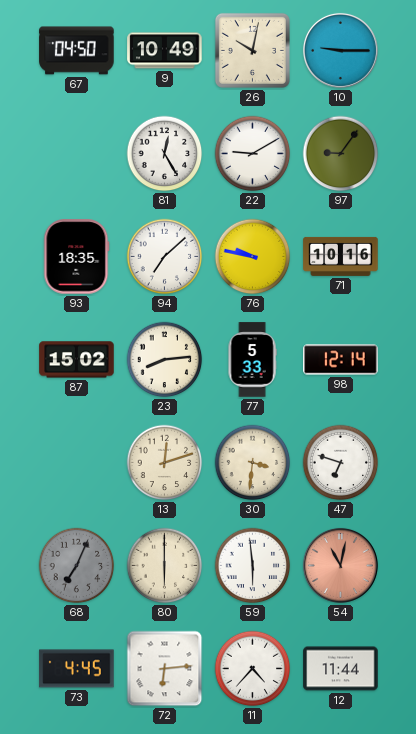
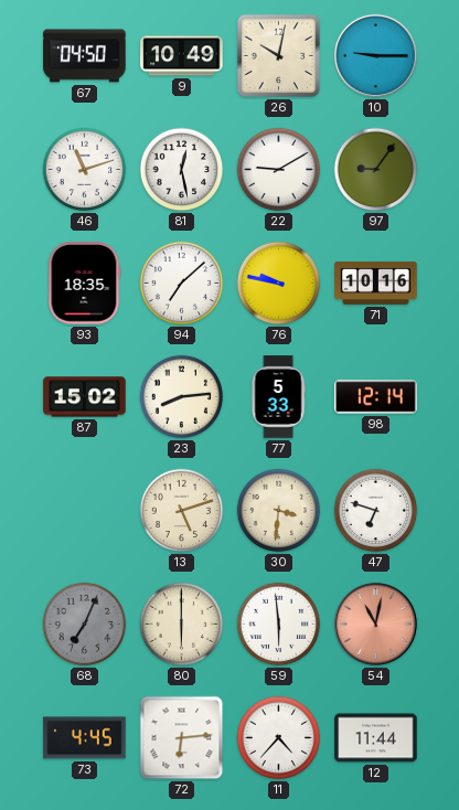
46: none -> 11:12
81: 12:25 -> 12:28
13: 12:12 -> 5:12
